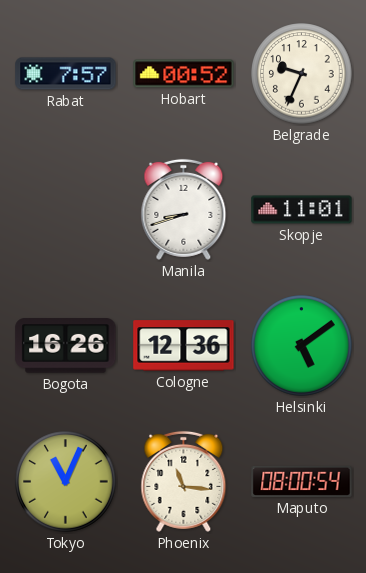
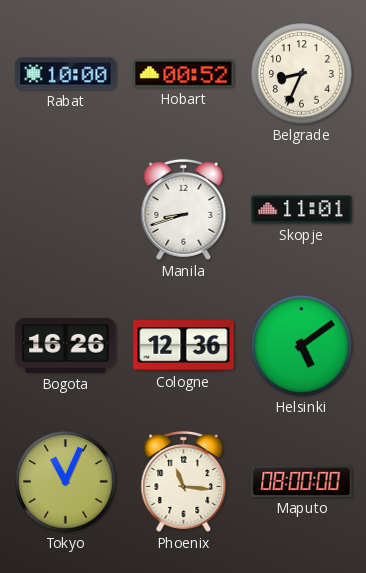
Rabat: 7:57 -> 10:00
Belgrade: 9:34 -> 8:34
Maputo: 08:00:54 -> 08:00:00
